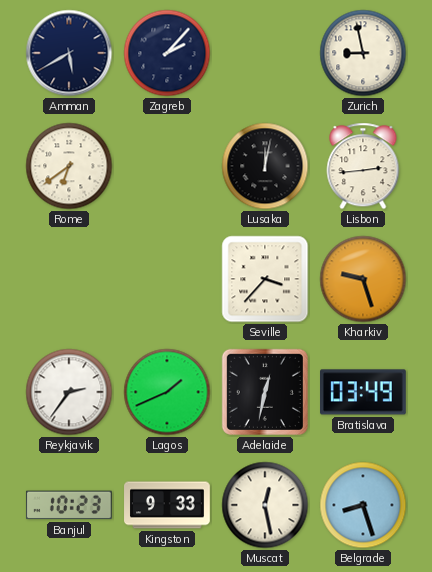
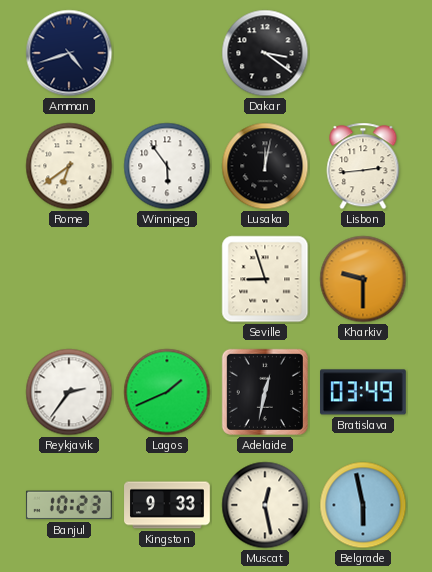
Amman: 5:40 -> 4:42
Zagreb: 2:07 -> none
Dakar: none -> 3:21
Zurich: 8:58 -> none
Winnipeg: none -> 5:54
Seville: 3:37 -> 8:57
Kharkiv: 9:27 -> 9:30
Belgrade: 8:27 -> 5:58
